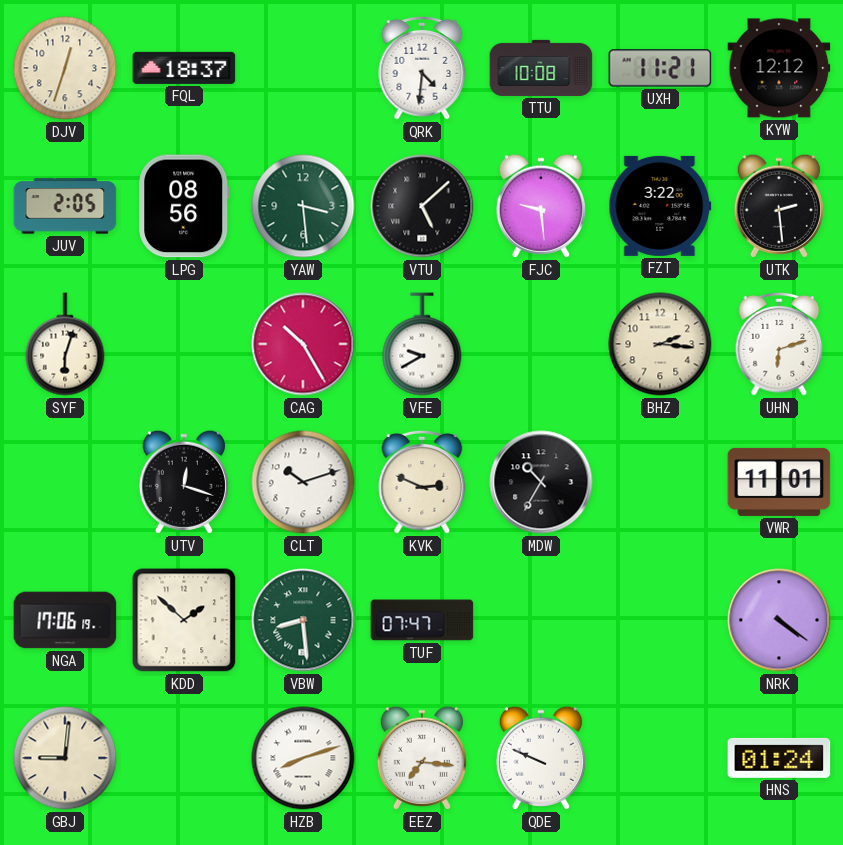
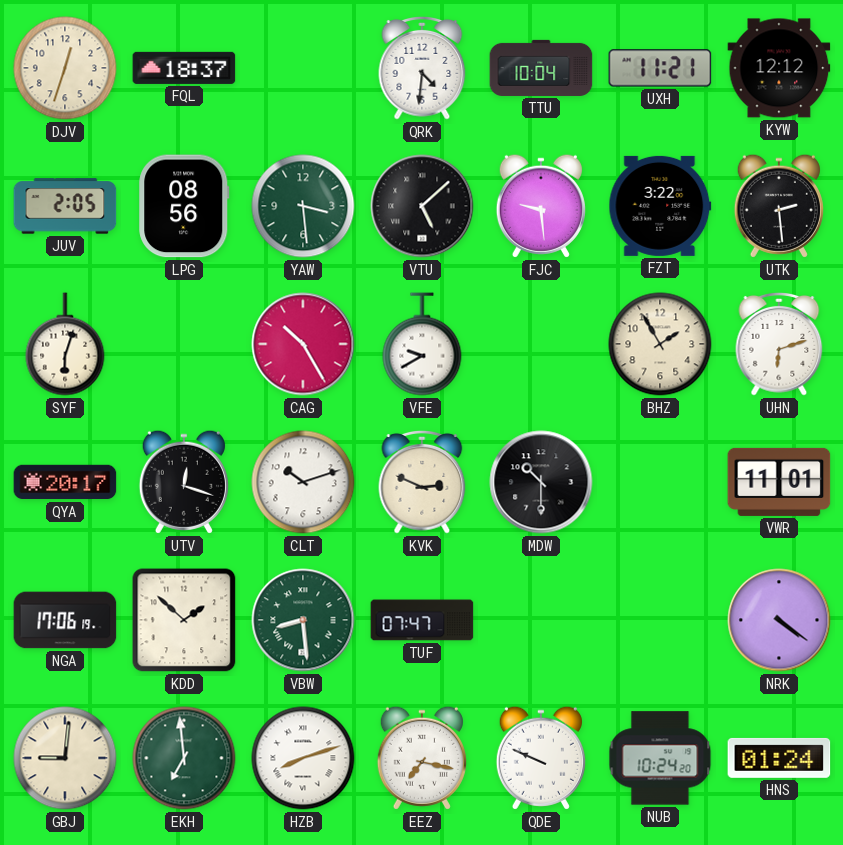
TTU: 10:08 -> 10:04
BHZ: 2:16 -> 1:55
QYA: none -> 20:17
MDW: 10:35 -> 10:30
EKH: none -> 6:59
EEZ: 7:16 -> 7:17
NUB: none -> 10:24
